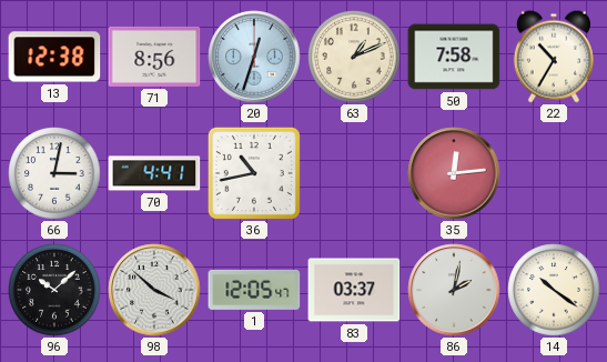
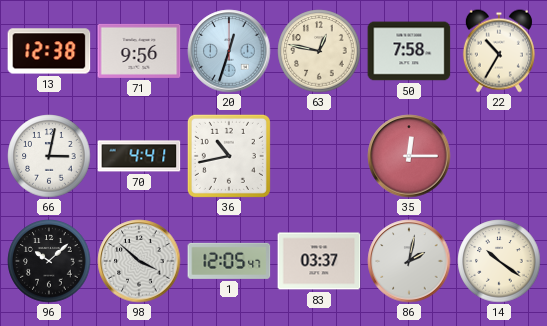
71: 8:56 -> 9:56
63: 1:11 -> 12:47
35: 12:14 -> 12:15
